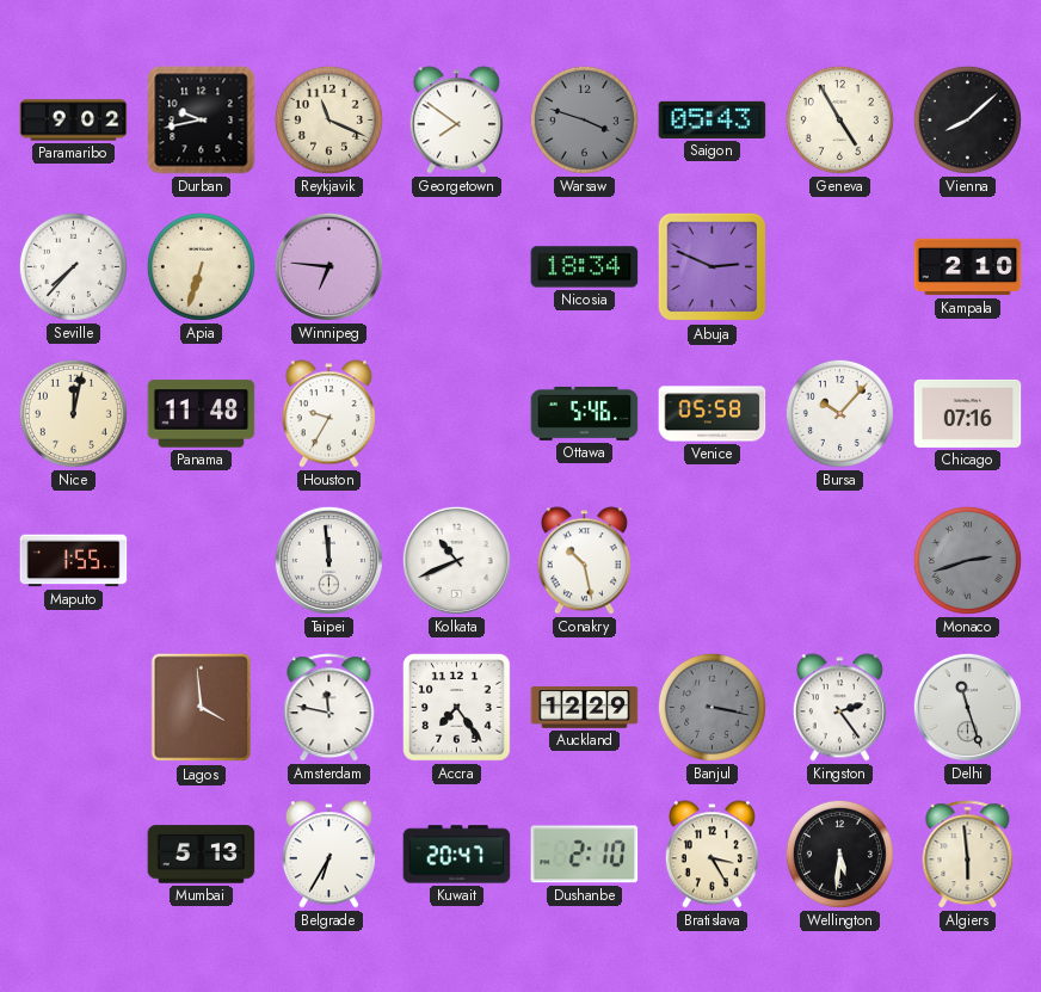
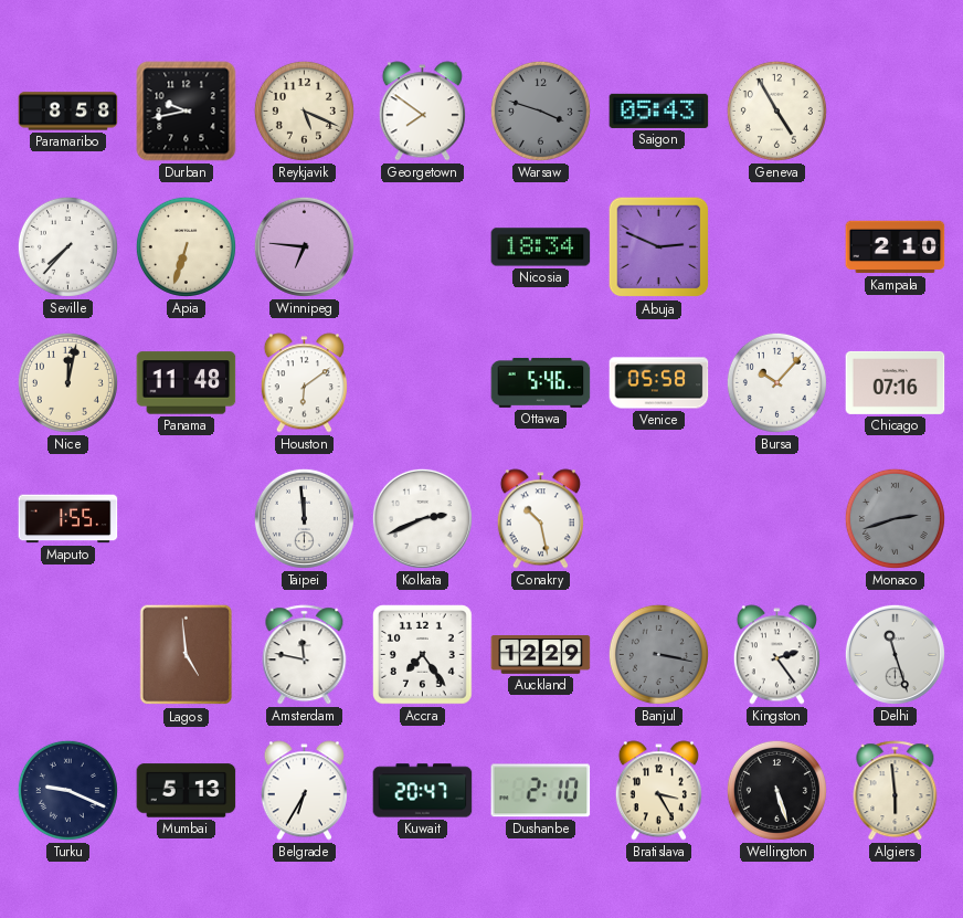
Paramaribo: 9:02 -> 8:58
Reykjavik: 11:19 -> 5:19
Vienna: 8:08 -> none
Houston: 9:35 -> 6:09
Kolkata: 10:41 -> 2:41
Lagos: 3:59 -> 4:59
Turku: none -> 9:19
Wellington: 5:31 -> 5:27
